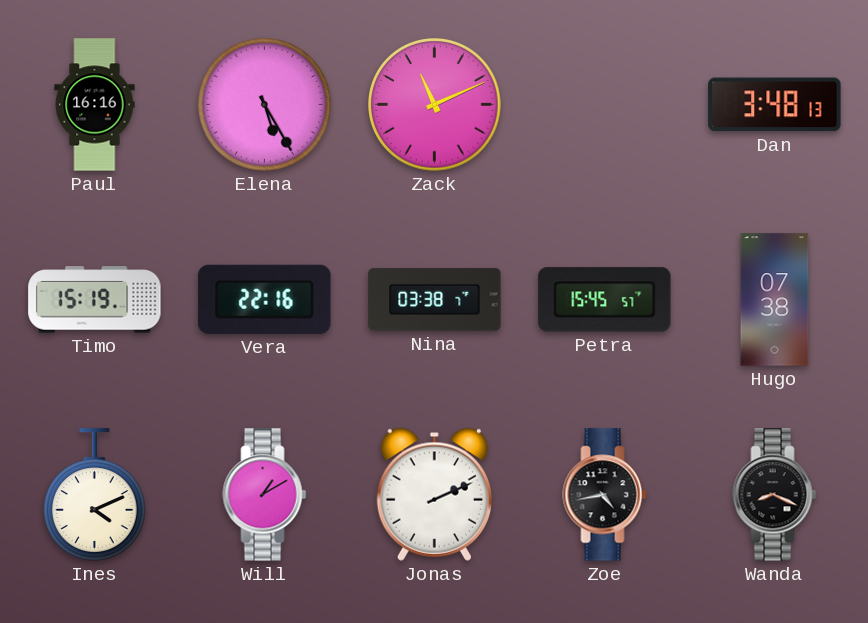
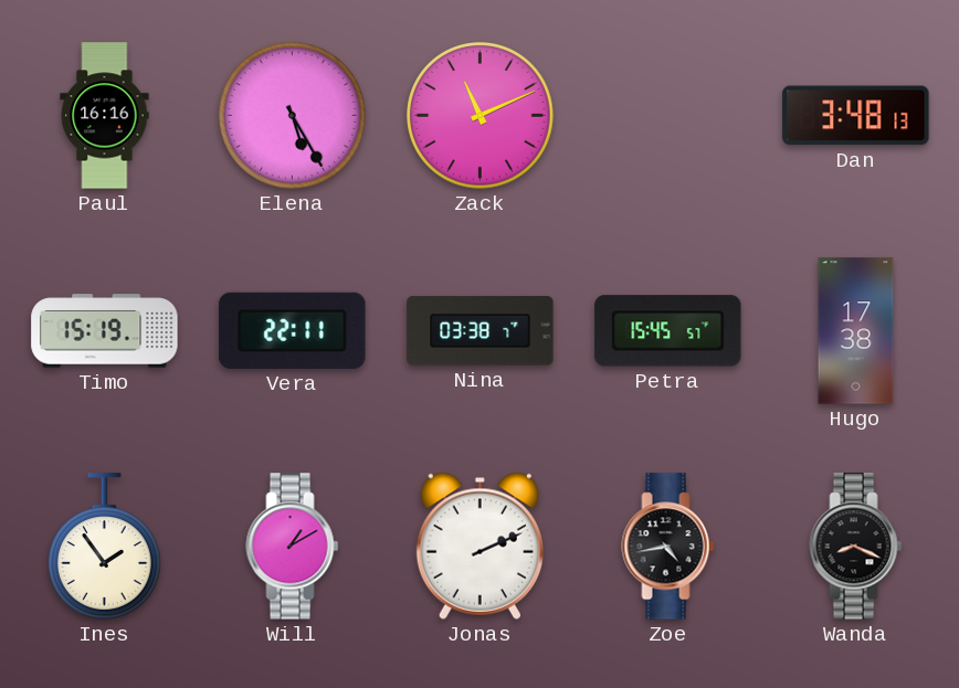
Vera: 22:16 -> 22:11
Hugo: 07:38 -> 17:38
Ines: 4:11 -> 1:54
